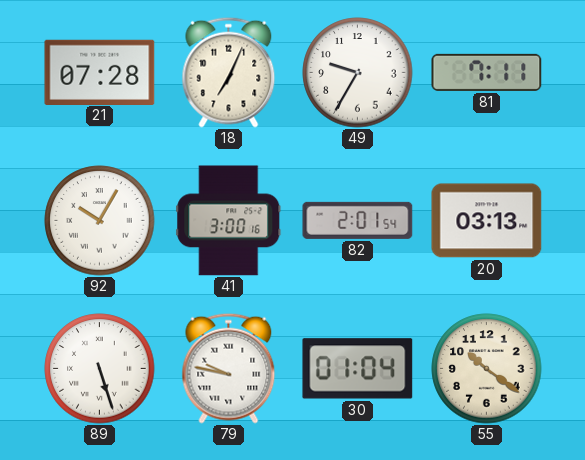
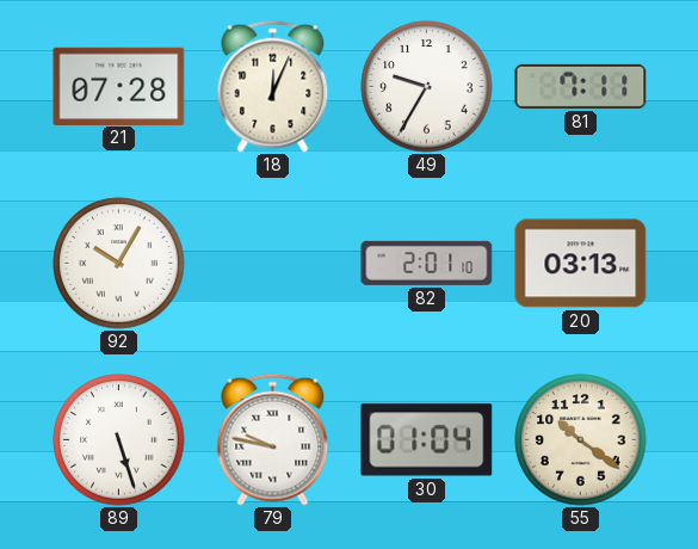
18: 7:04 -> 12:04
41: 3:00 -> none
82: 2:01:54 -> 2:01:10
